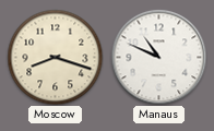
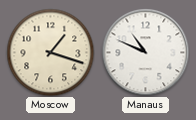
Moscow: 8:18 -> 1:18
